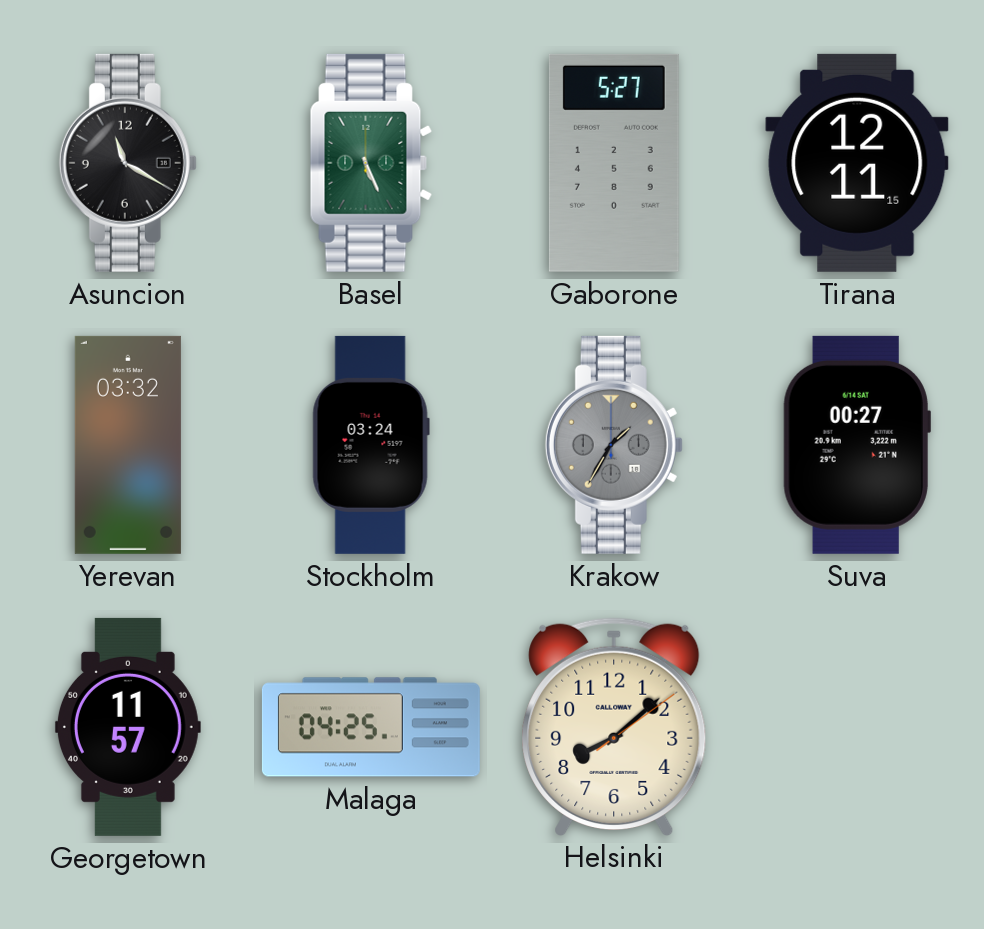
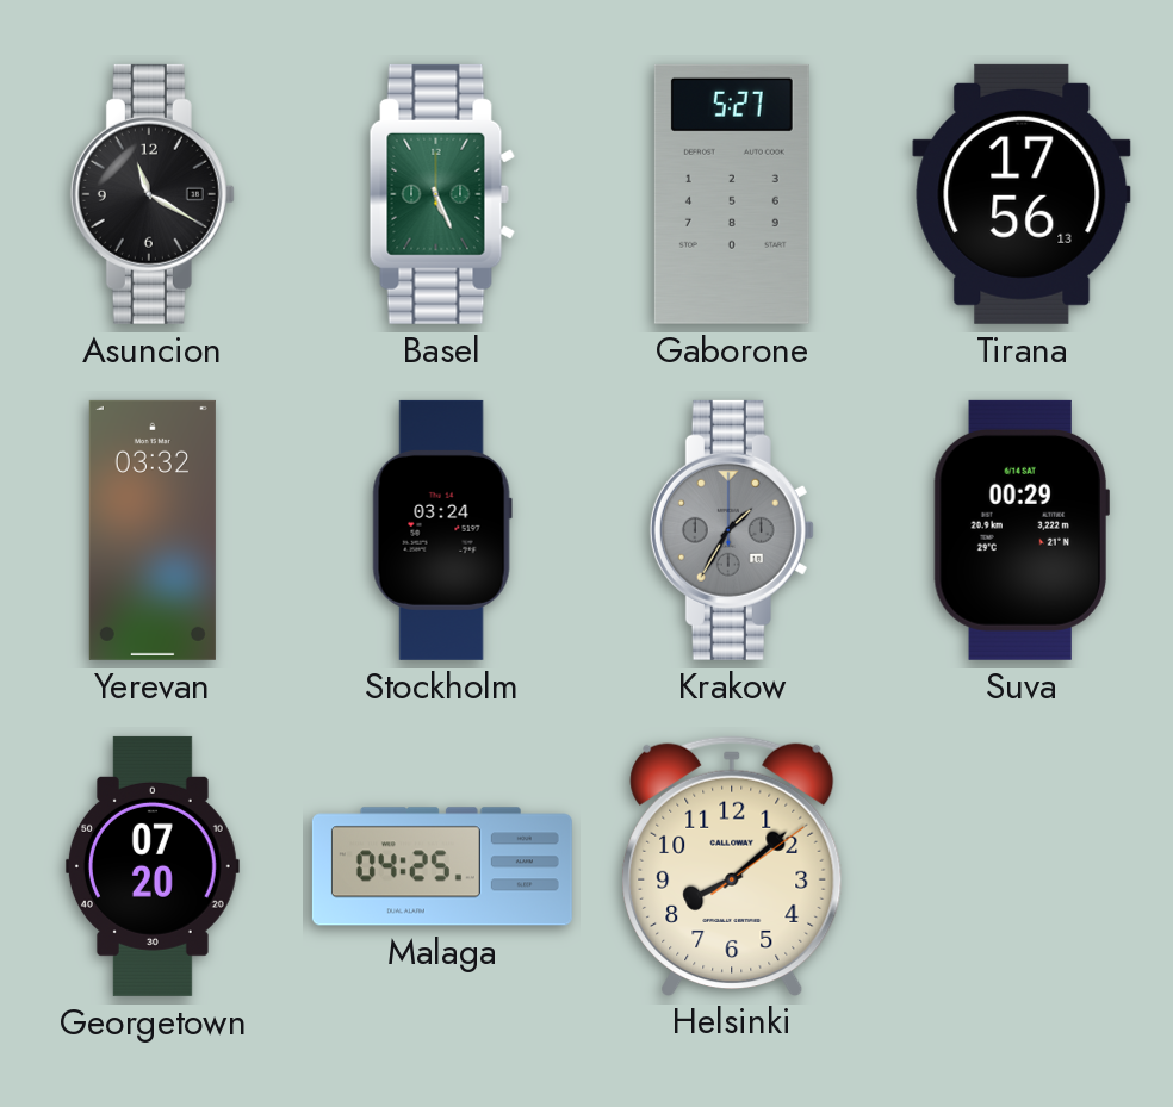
Tirana: 12:11 -> 17:56
Suva: 00:27 -> 00:29
Georgetown: 11:57 -> 07:20
